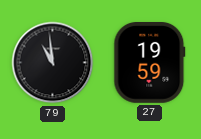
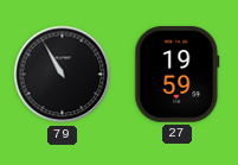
79: 10:59 -> 10:55
